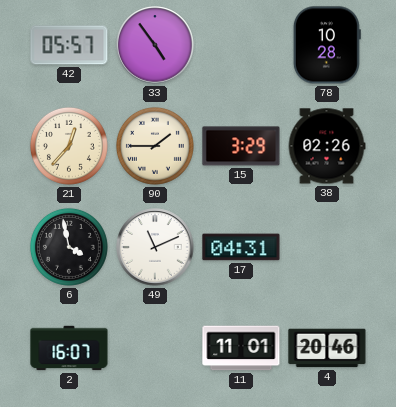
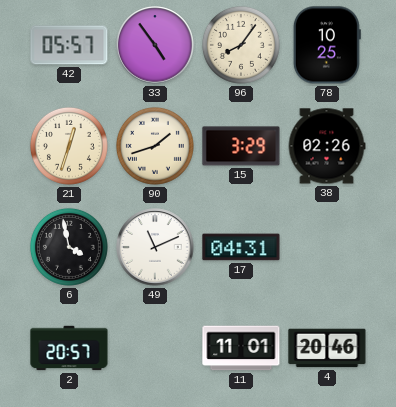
96: none -> 8:06
78: 10:28 -> 10:25
21: 12:37 -> 12:33
90: 1:45 -> 1:42
2: 16:07 -> 20:57
